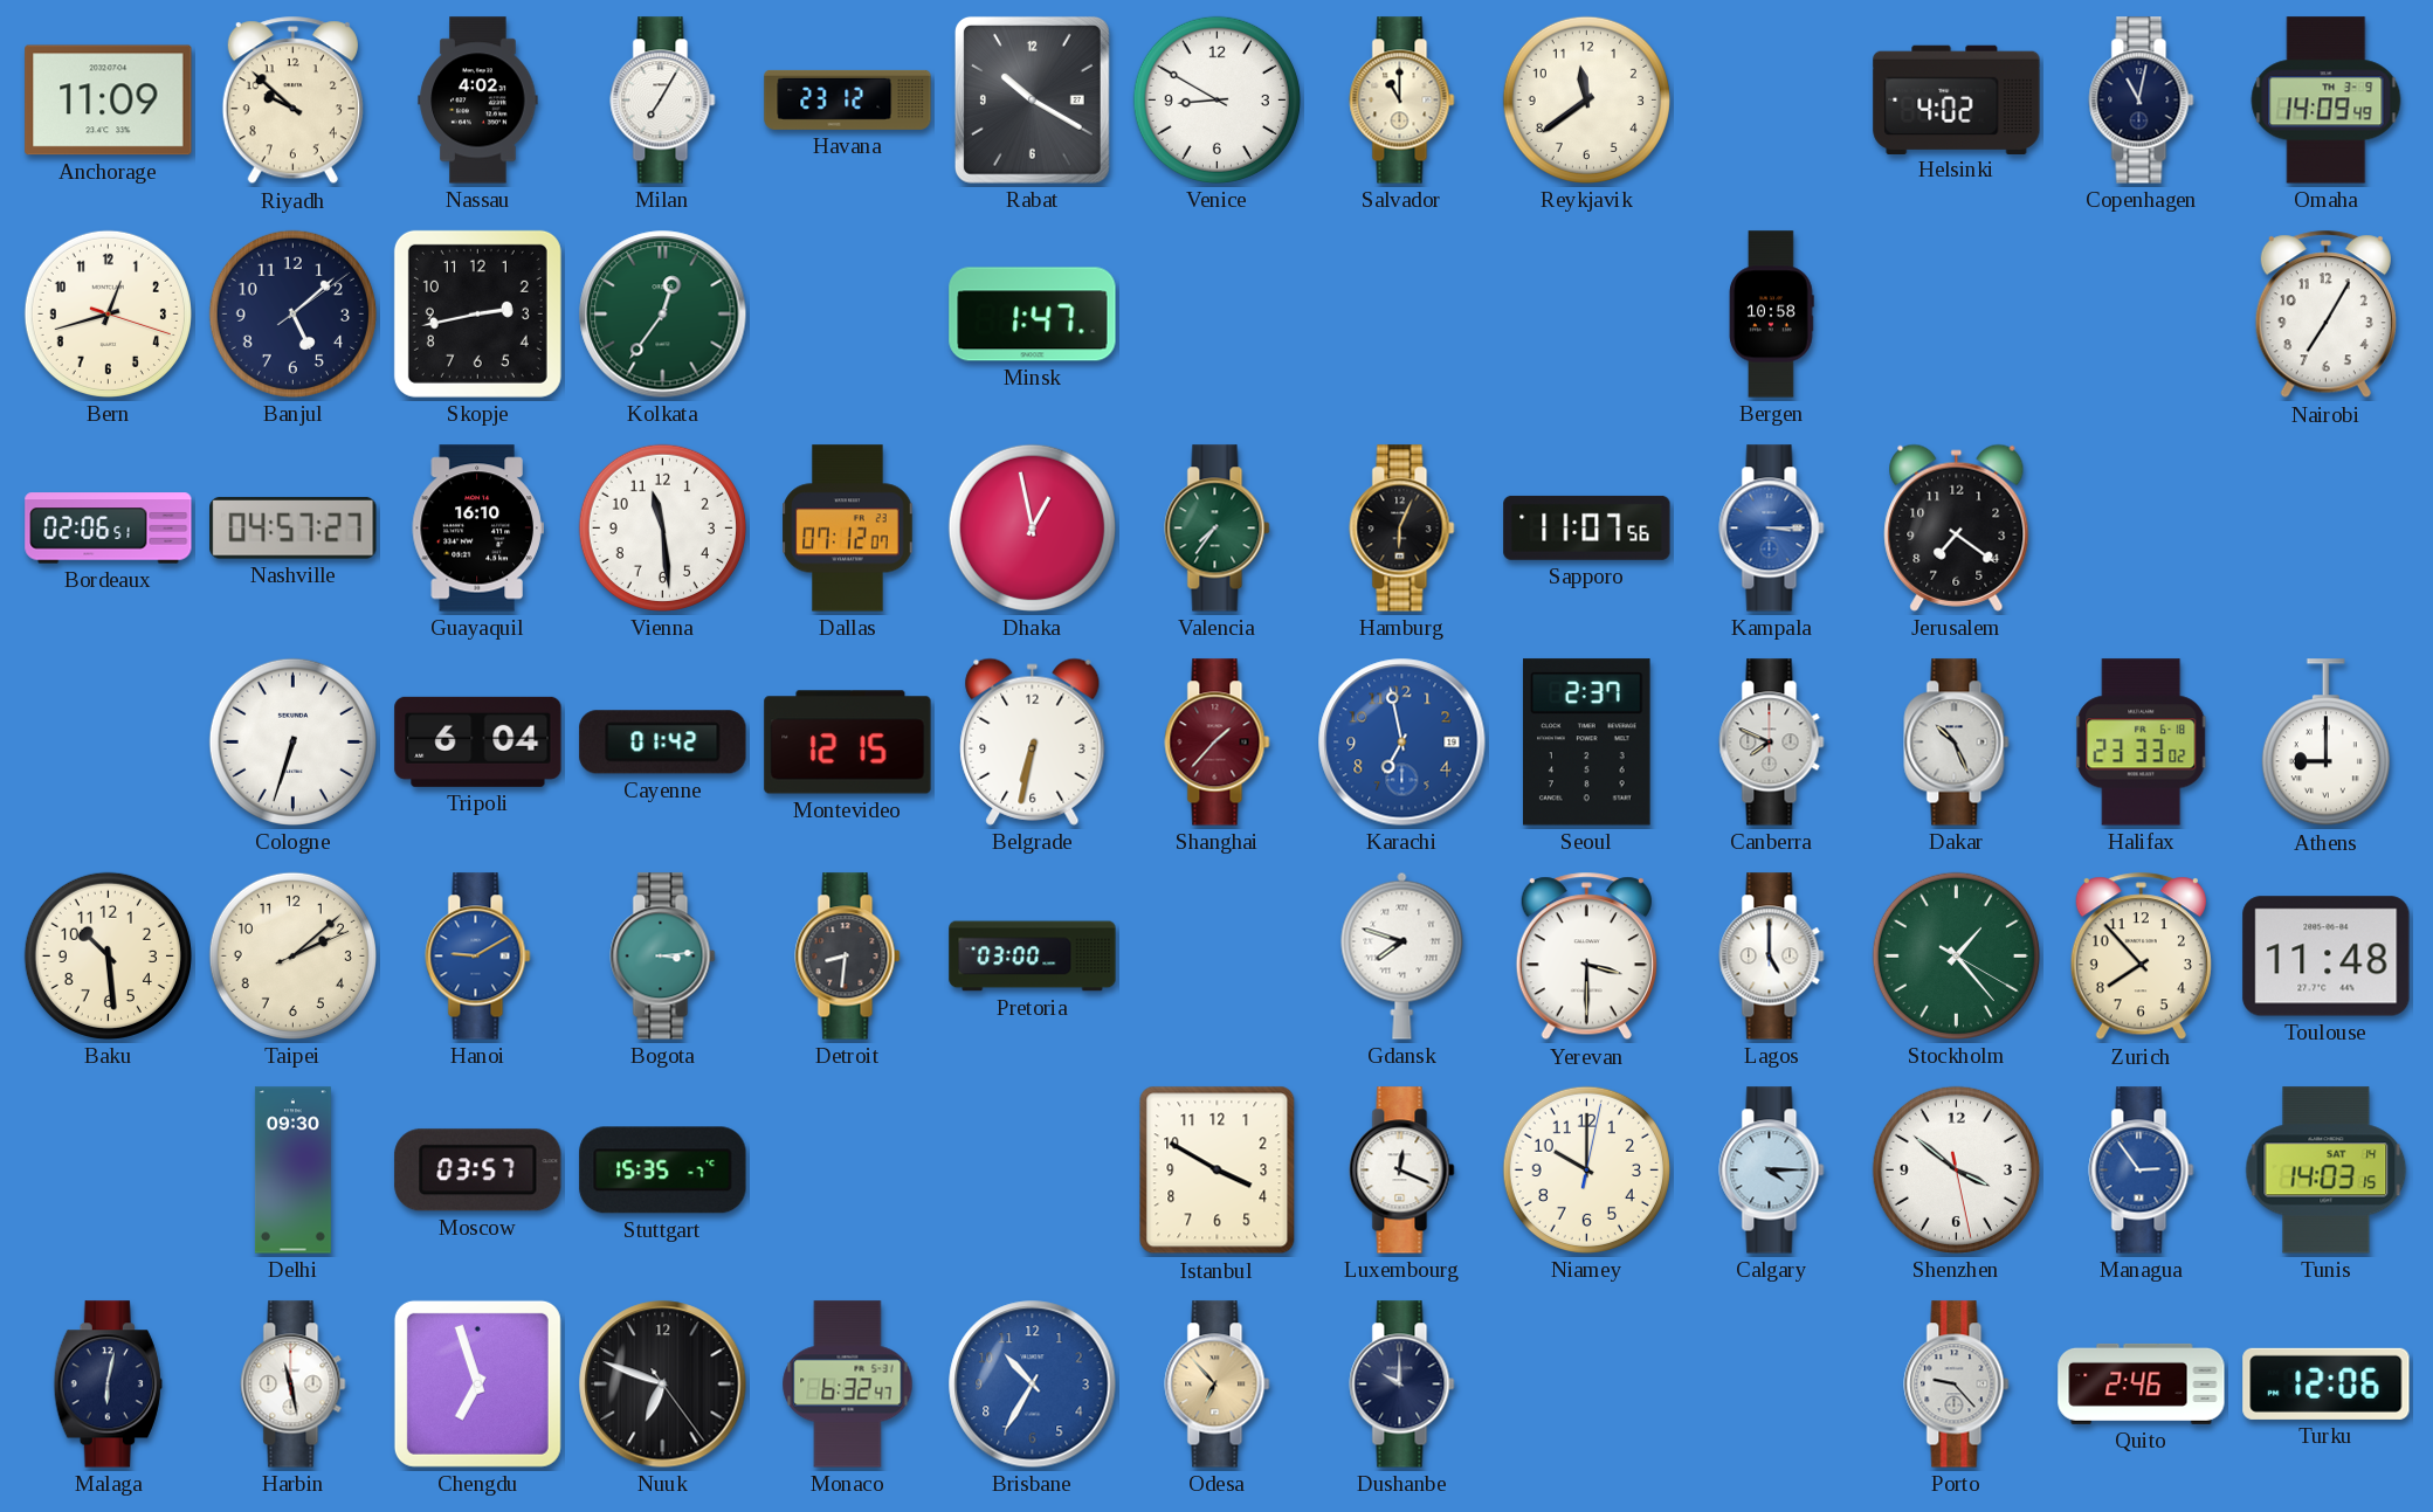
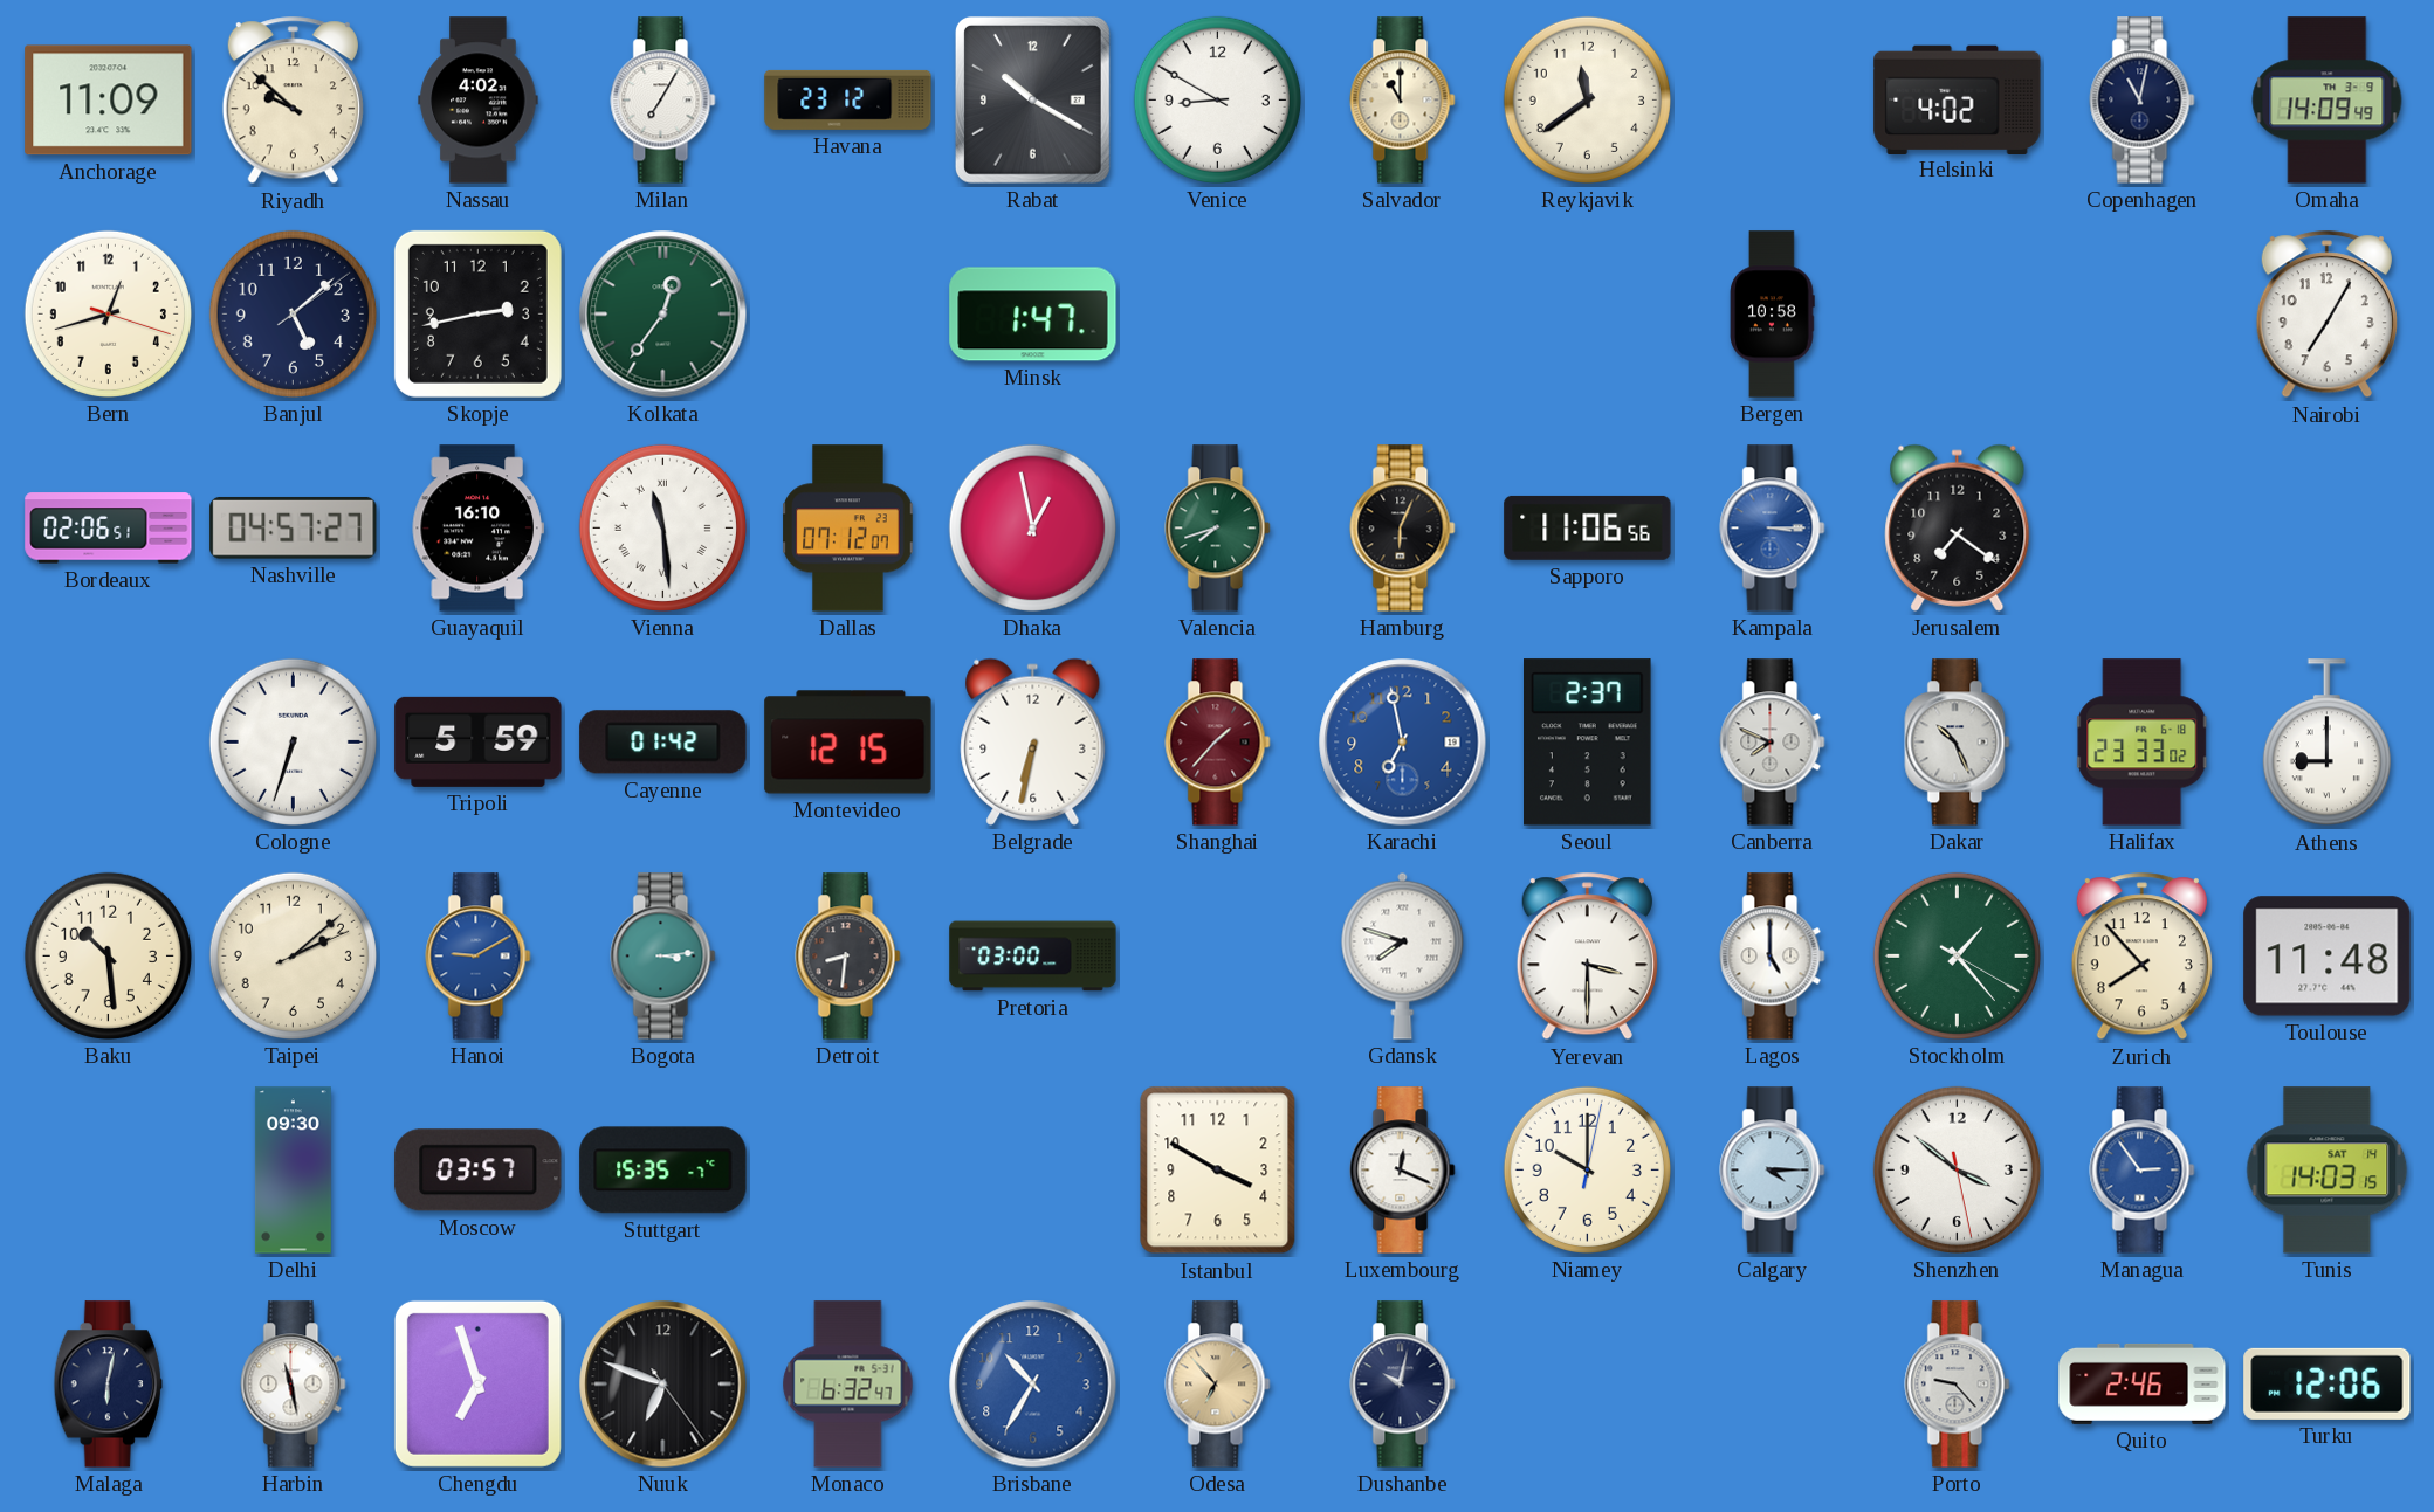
Vienna numerals: Arabic -> Roman
Valencia: 7:36 -> 7:42
Sapporo: 11:07 -> 11:06
Tripoli: 6:04 -> 5:59
Dushanbe: 10:00 -> 10:02
